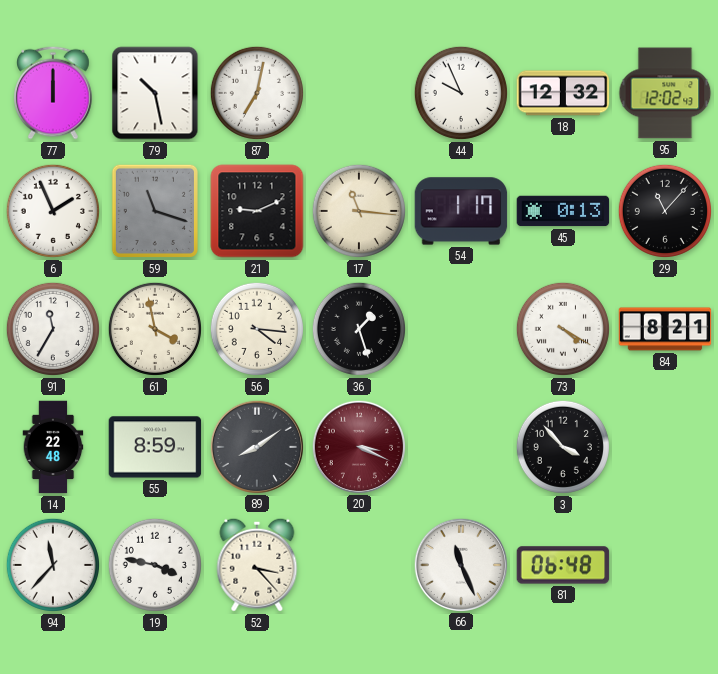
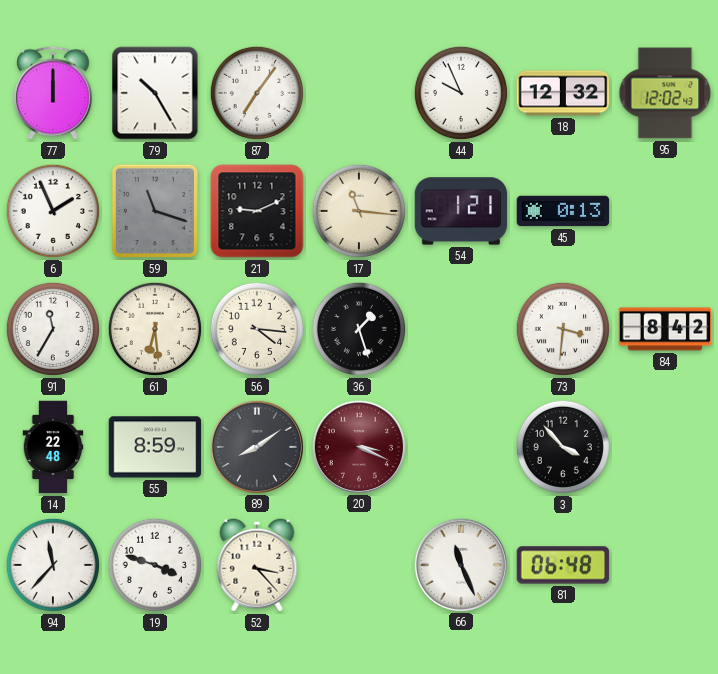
79: 10:28 -> 10:25
87: 7:02 -> 7:06
54: 1:17 -> 1:21
29: 11:07 -> none
61: 3:58 -> 6:29
73: 4:20 -> 3:31
84: 8:21 -> 8:42
19: 3:47 -> 3:48
